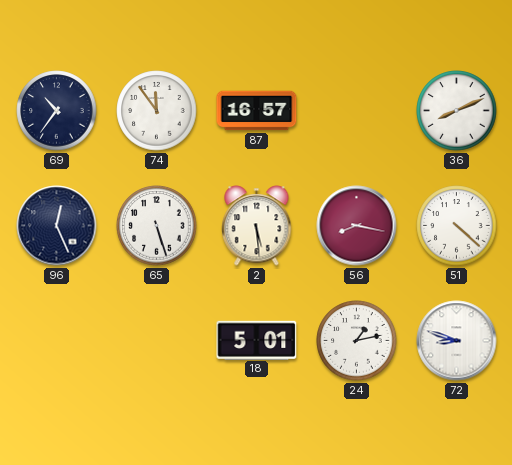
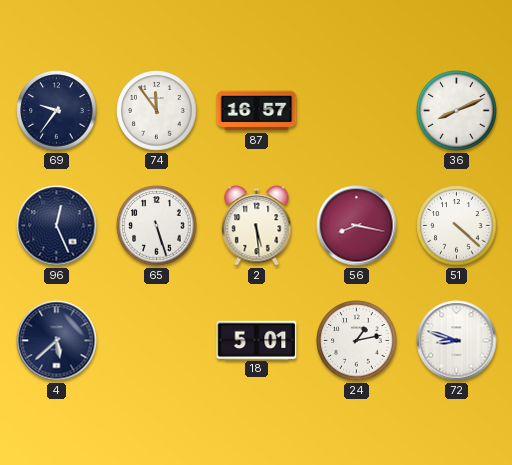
69: 10:36 -> 9:36
4: none -> 5:38
